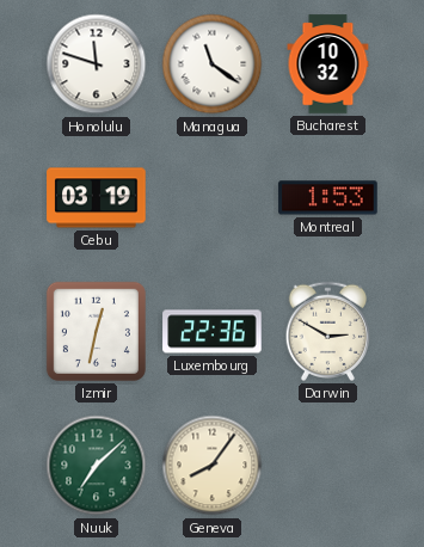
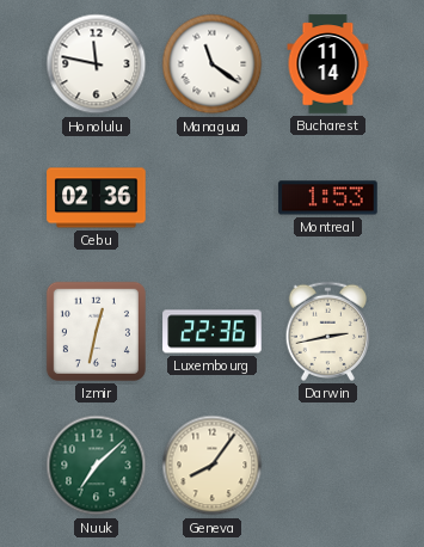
Honolulu: 11:48 -> 11:47
Bucharest: 10:32 -> 11:14
Cebu: 03:19 -> 02:36
Darwin: 2:50 -> 2:43
